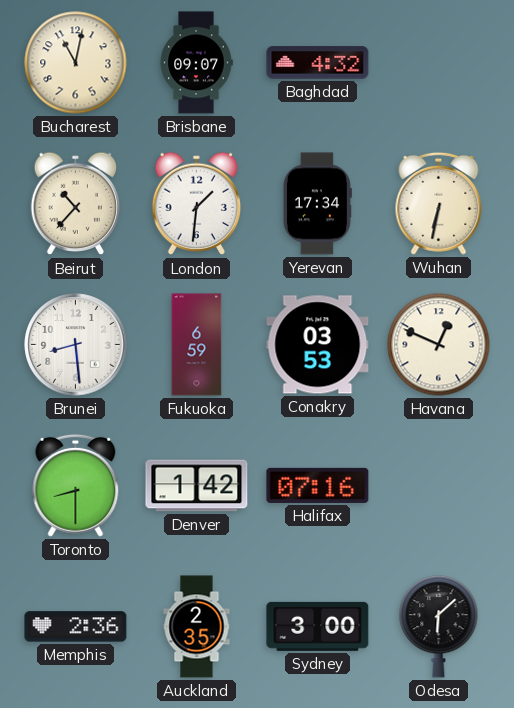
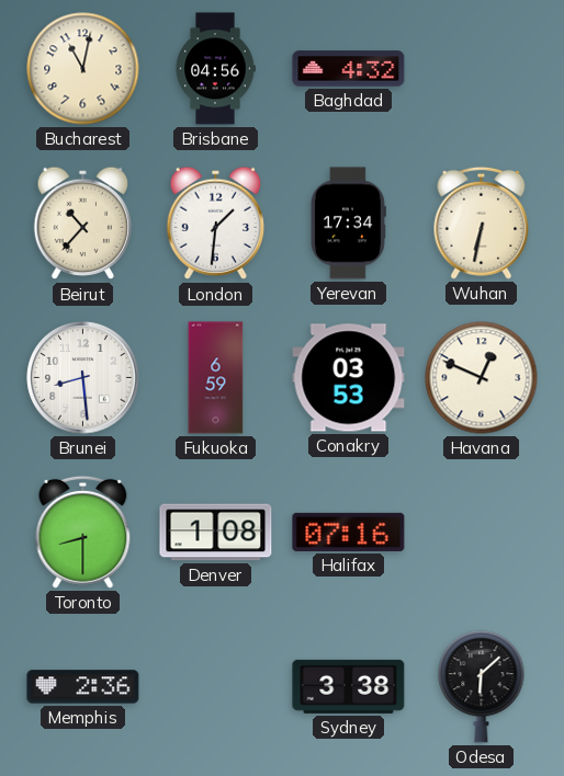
Brisbane: 09:07 -> 04:56
Denver: 1:42 -> 1:08
Auckland: 2:35 -> none
Sydney: 3:00 -> 3:38
